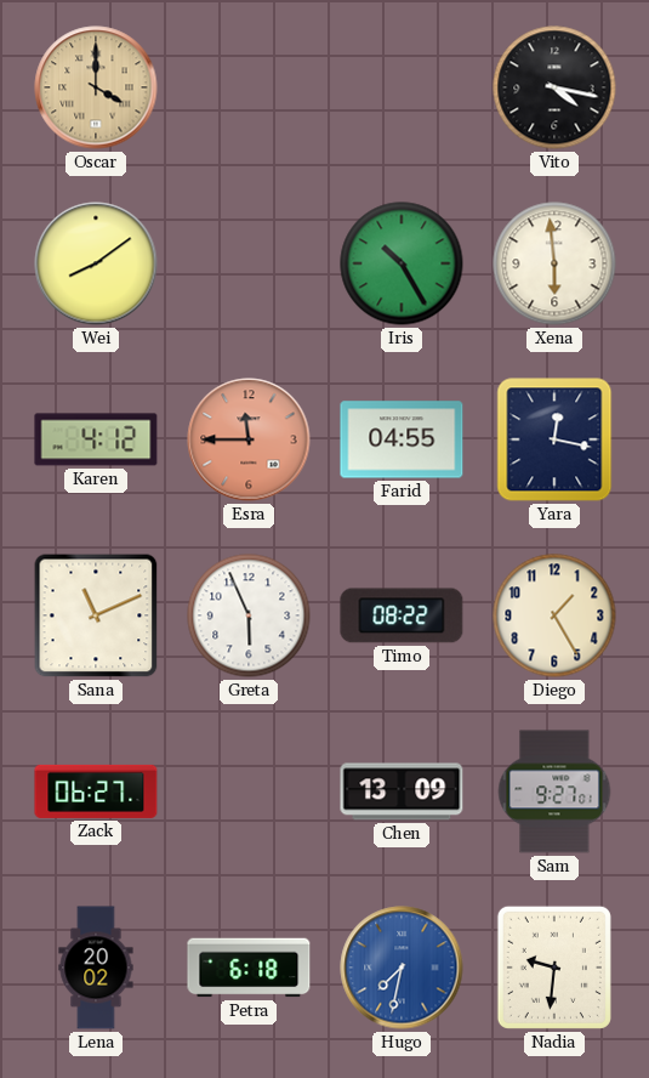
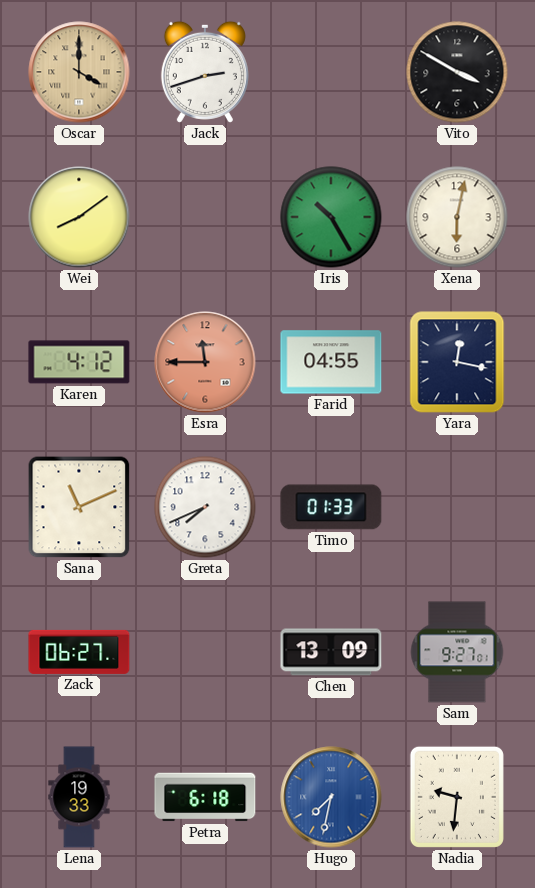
Jack: none -> 2:42
Vito: 4:17 -> 3:50
Xena: 5:59 -> 6:02
Greta: 5:56 -> 7:41
Timo: 08:22 -> 01:33
Diego: 1:25 -> none
Lena: 20:02 -> 19:33
